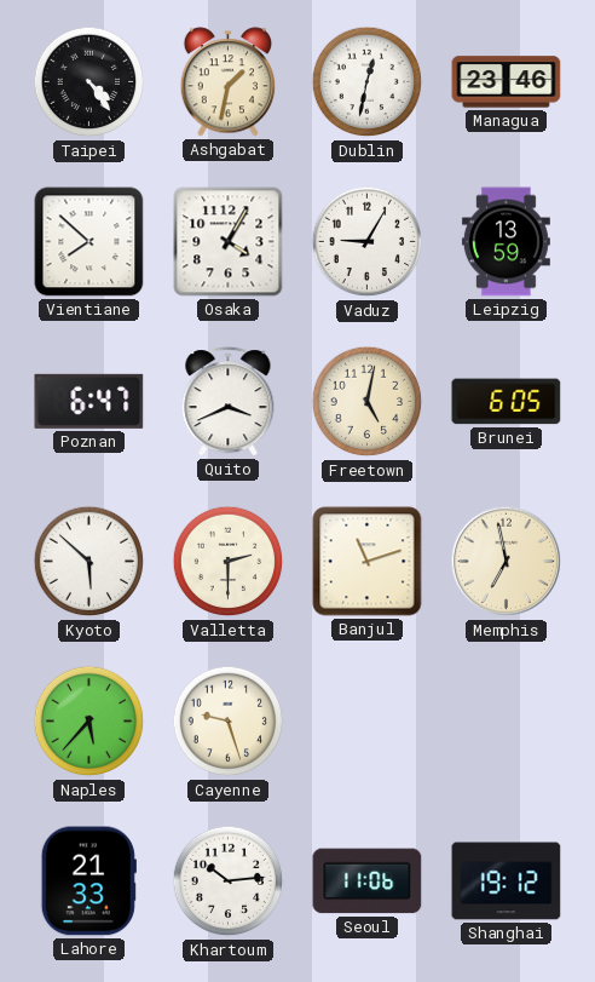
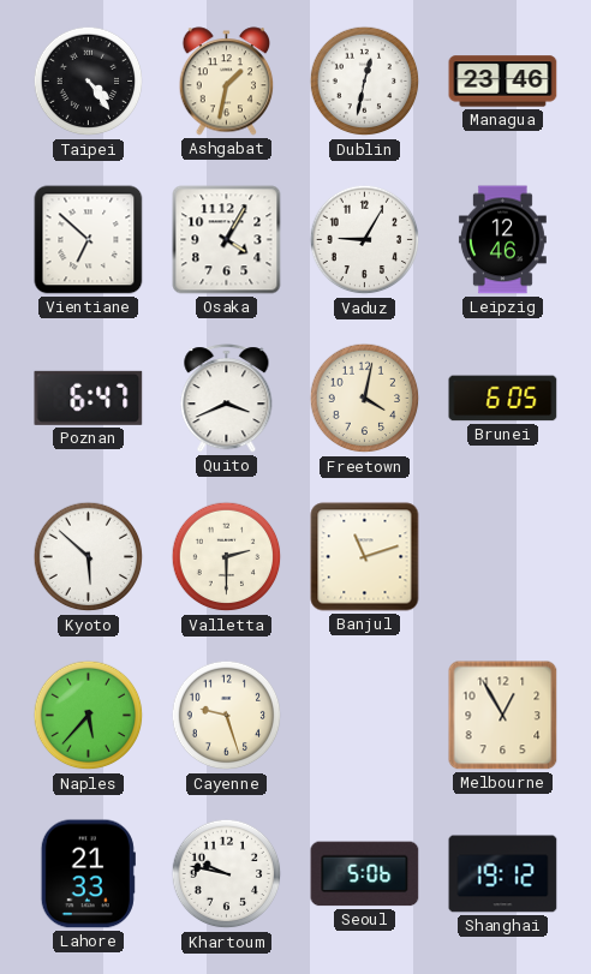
Vientiane: 7:52 -> 6:52
Leipzig: 13:59 -> 12:46
Freetown: 5:02 -> 4:02
Memphis: 6:58 -> none
Melbourne: none -> 12:55
Khartoum: 10:14 -> 9:47
Seoul: 11:06 -> 5:06
